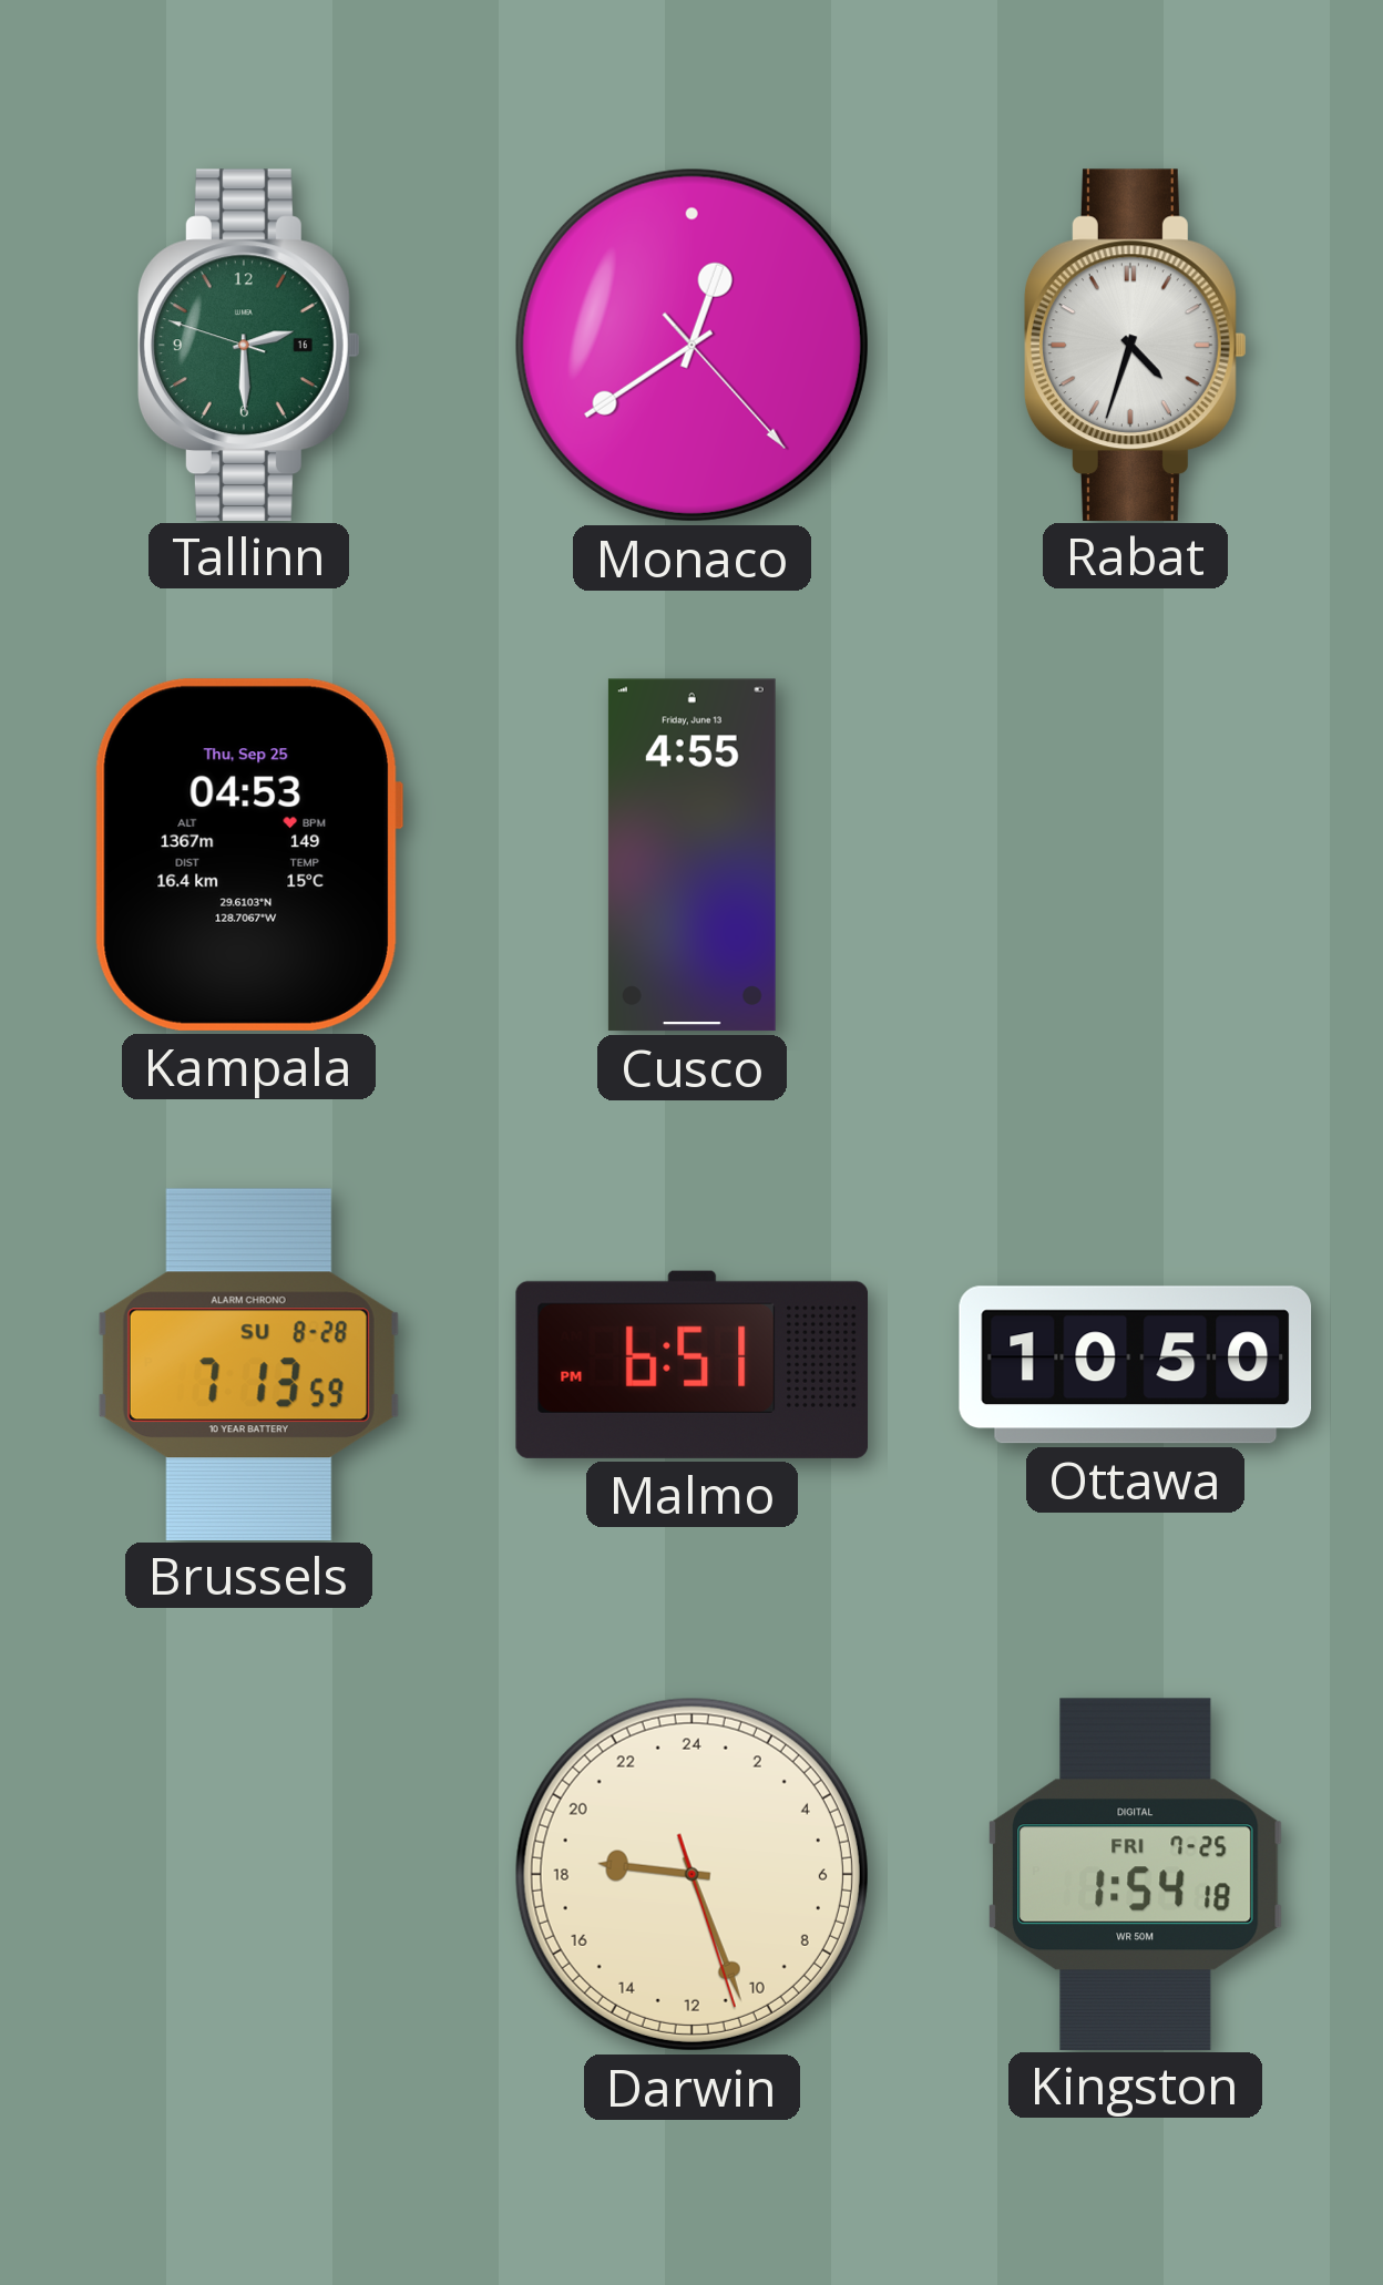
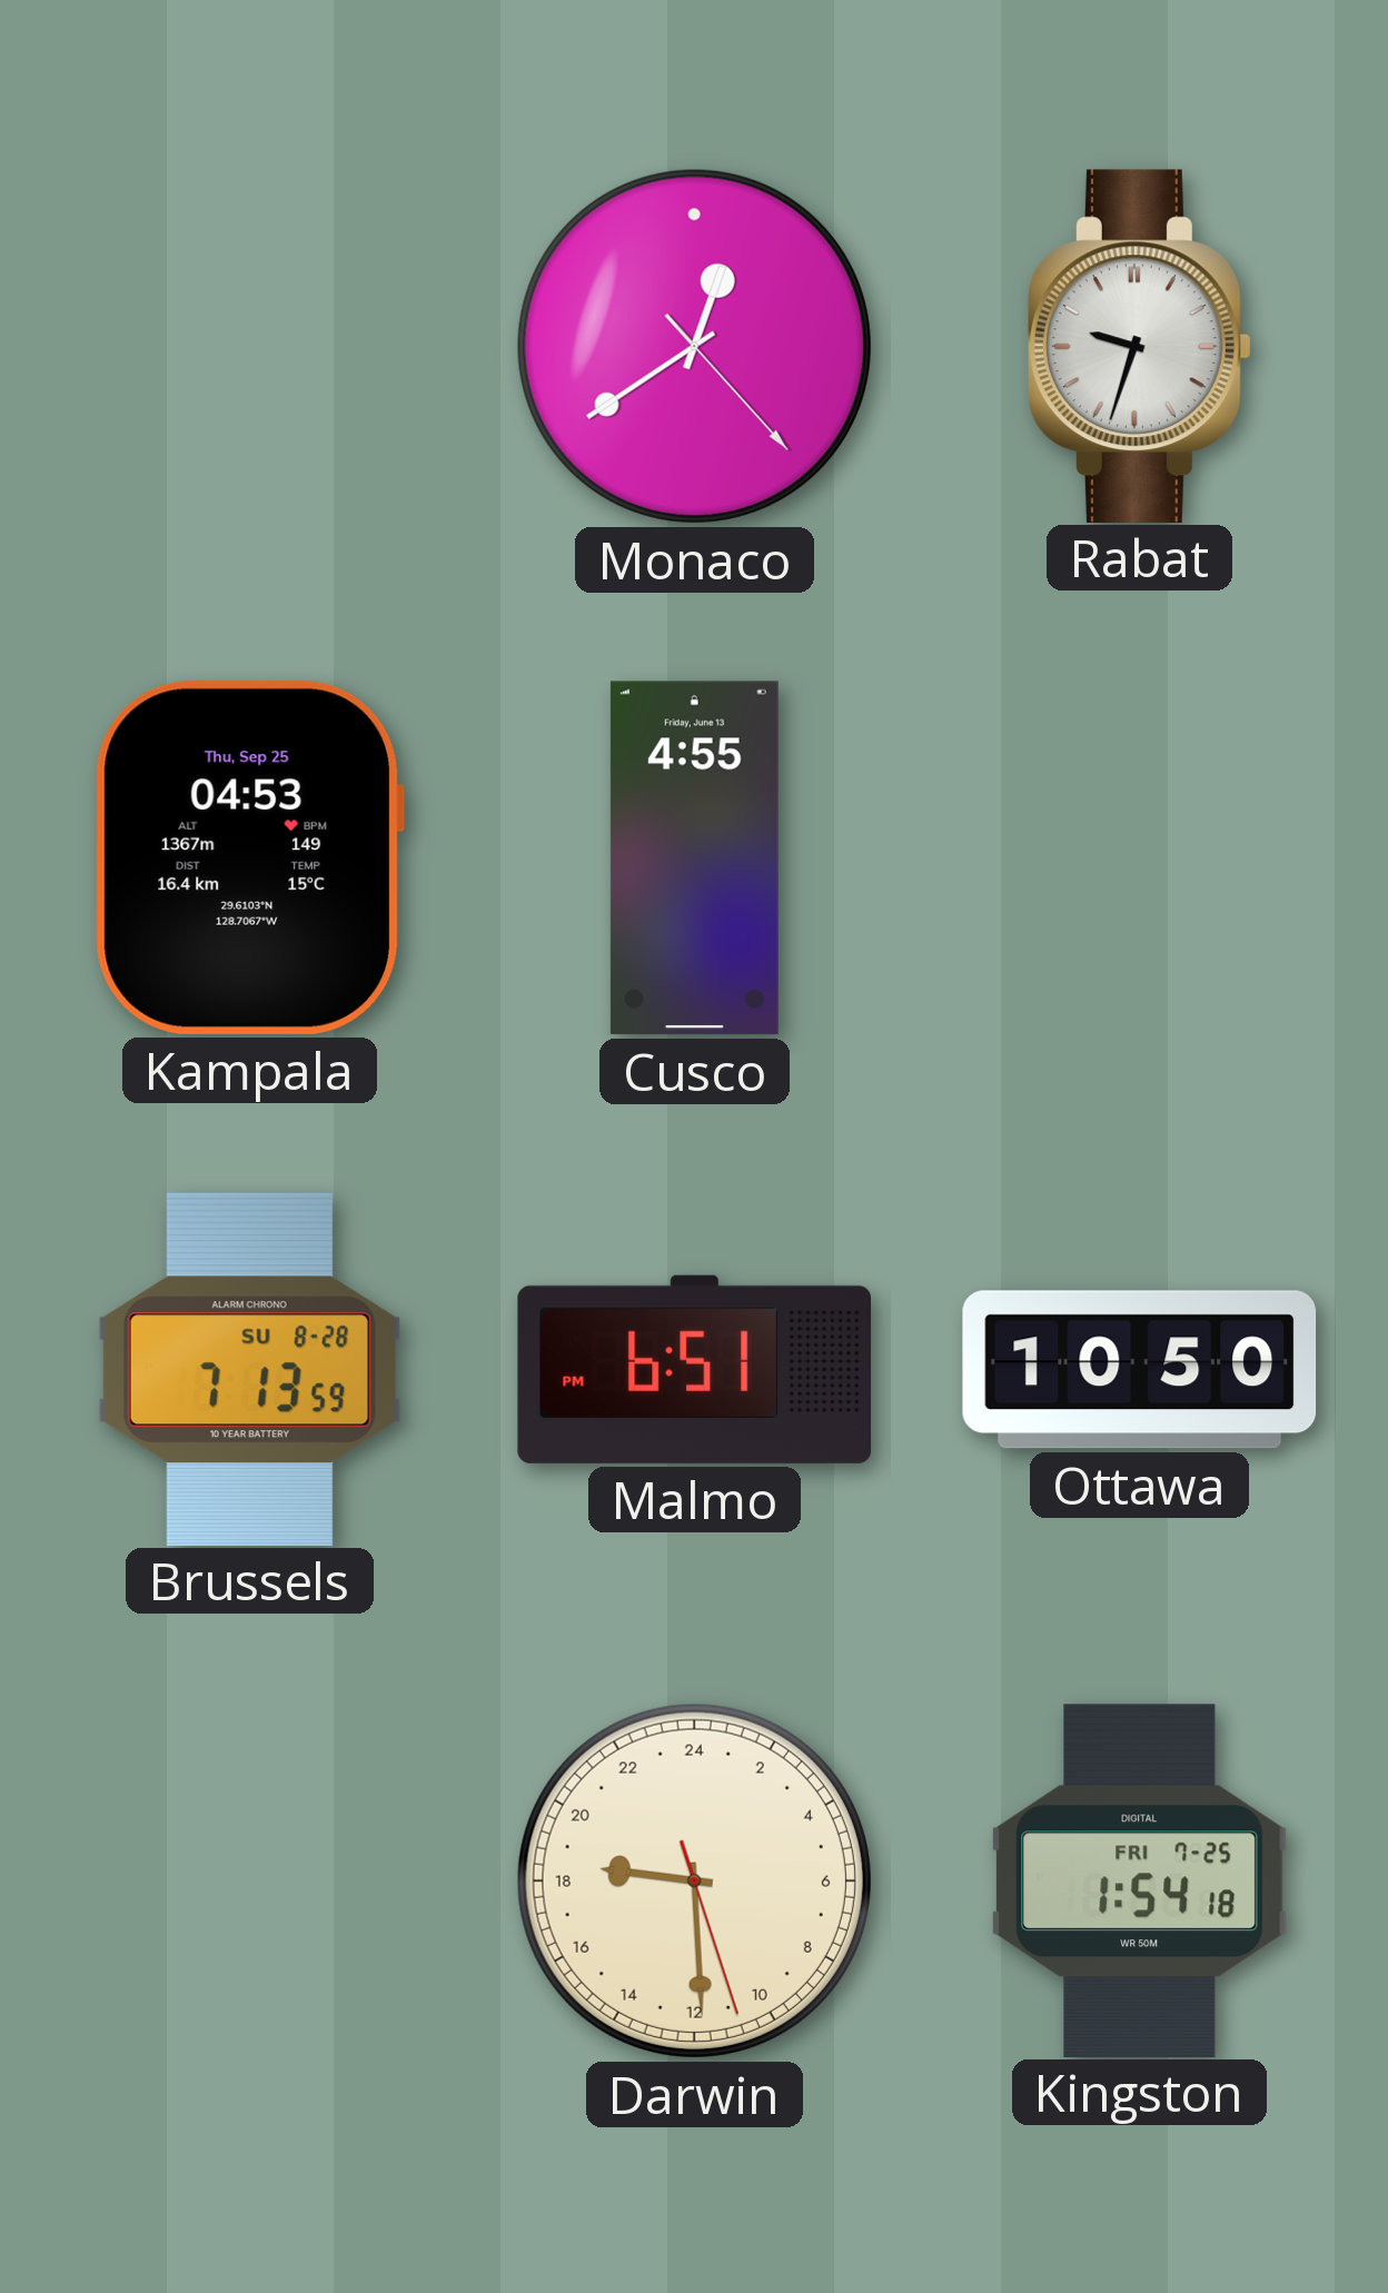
Tallinn: 2:29 -> none
Rabat: 4:33 -> 9:33
Darwin: 18:26 -> 18:29
